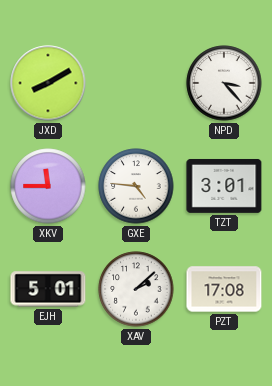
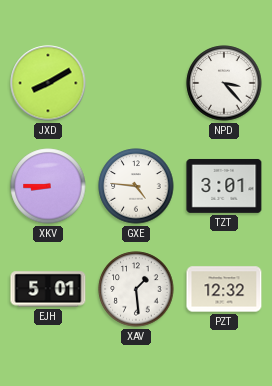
XKV: 11:45 -> 8:45
XAV: 2:08 -> 1:29
PZT: 17:08 -> 12:32
